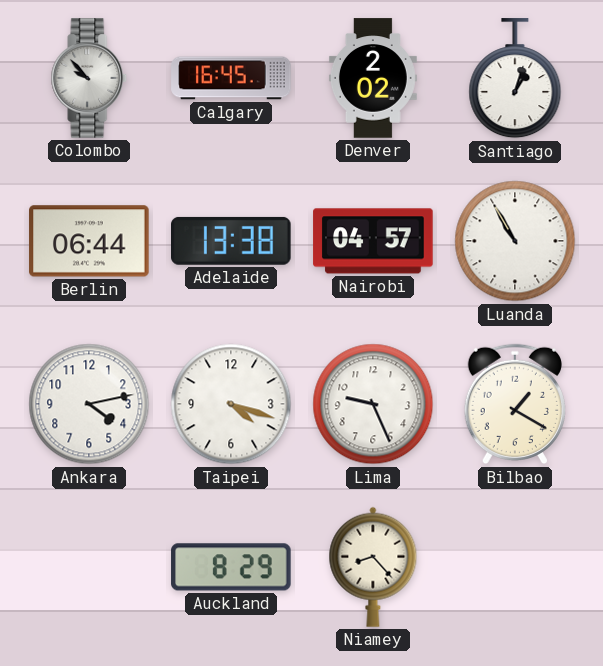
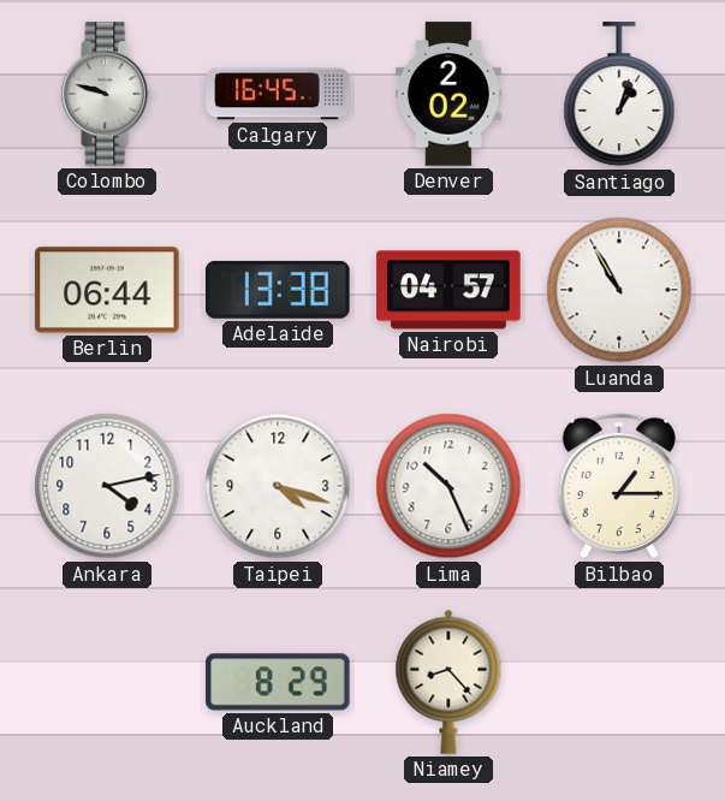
Colombo: 9:53 -> 9:48
Lima: 9:26 -> 10:26
Bilbao: 1:20 -> 1:15
